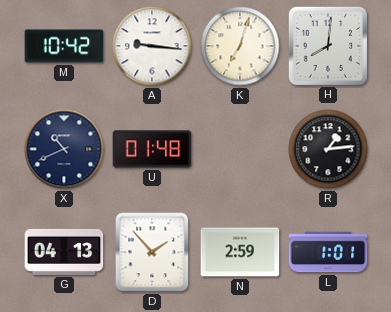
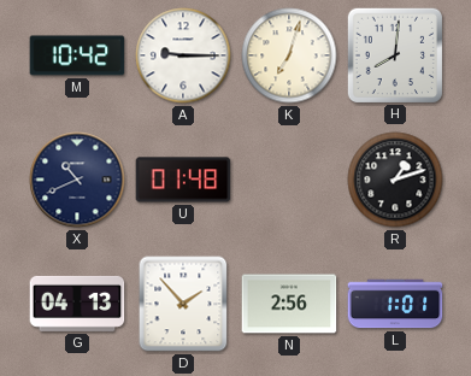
A: 9:16 -> 9:15
R: 1:14 -> 1:12
N: 2:59 -> 2:56
